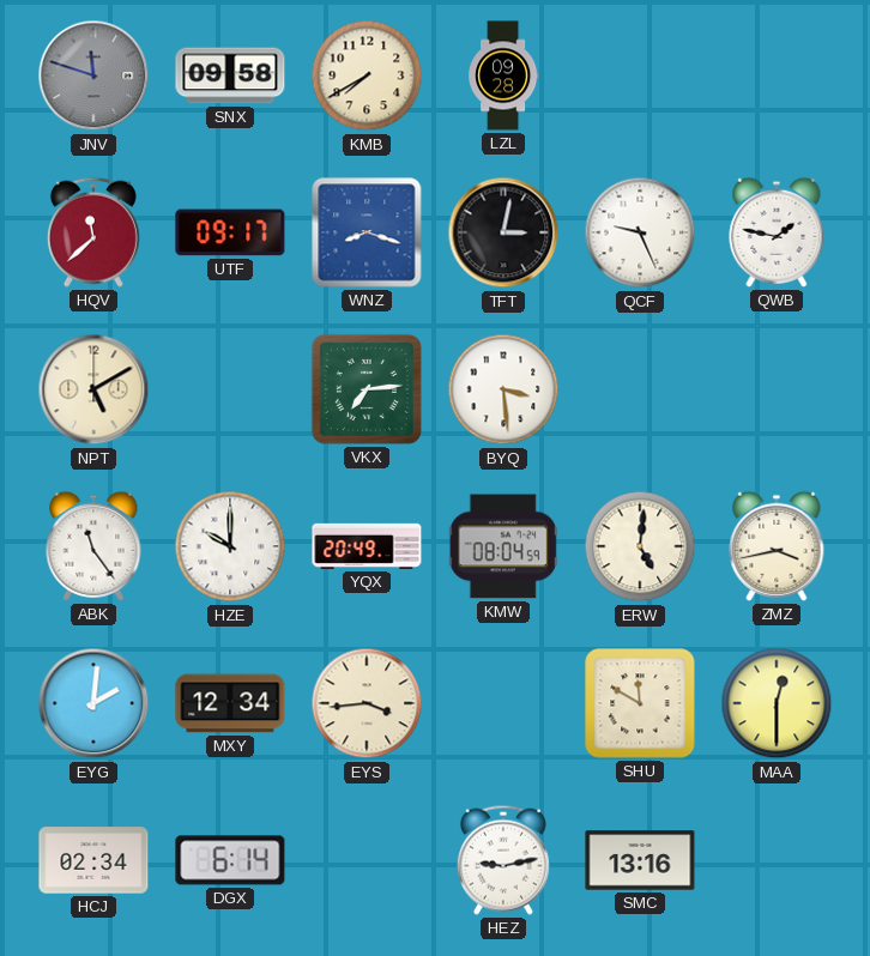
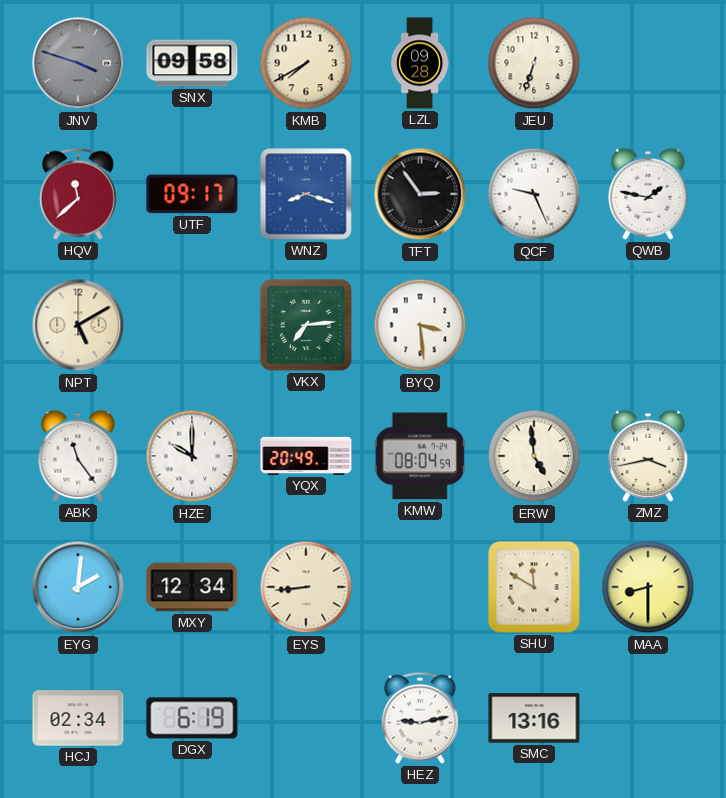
JNV: 11:48 -> 3:48
JEU: none -> 6:33
TFT: 3:02 -> 2:54
ERW: 5:01 -> 4:59
EYS: 3:44 -> 8:44
MAA: 12:30 -> 8:30
DGX: 6:14 -> 6:19
